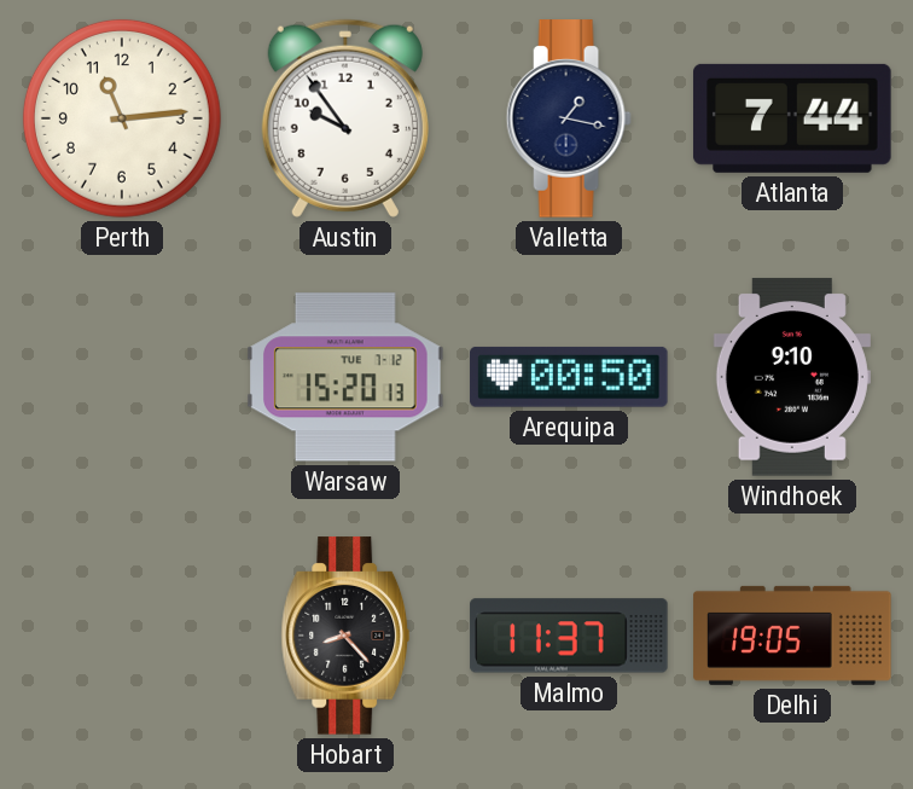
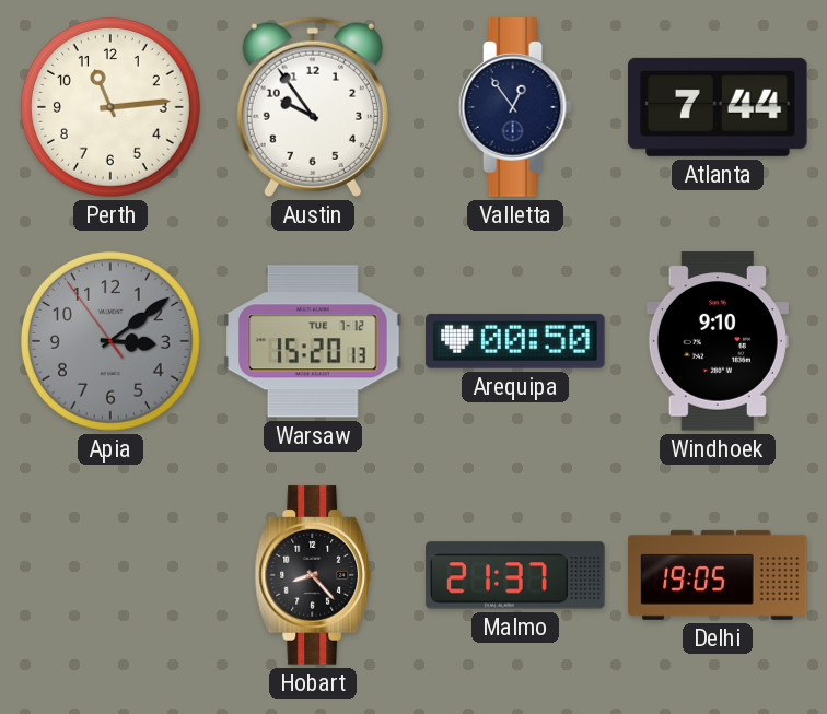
Valletta: 1:17 -> 12:54
Apia: none -> 3:08
Malmo: 11:37 -> 21:37
